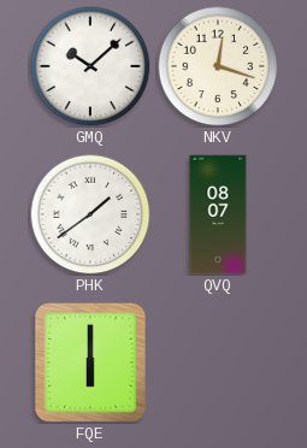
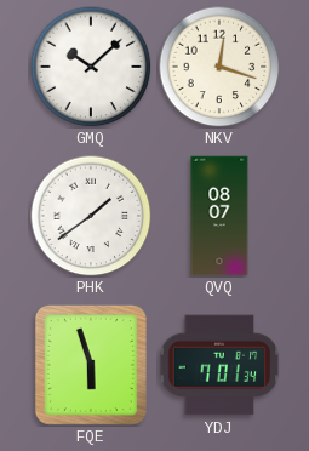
FQE: 6:00 -> 5:57
YDJ: none -> 7:01
